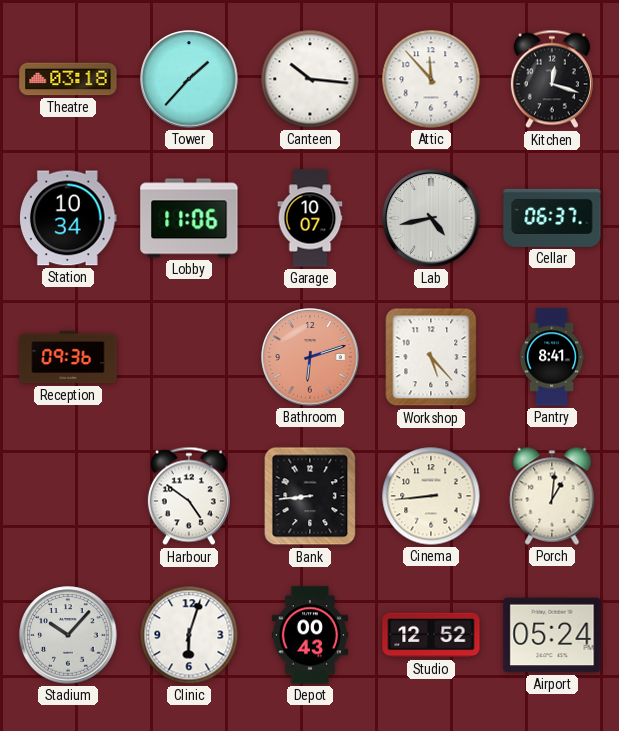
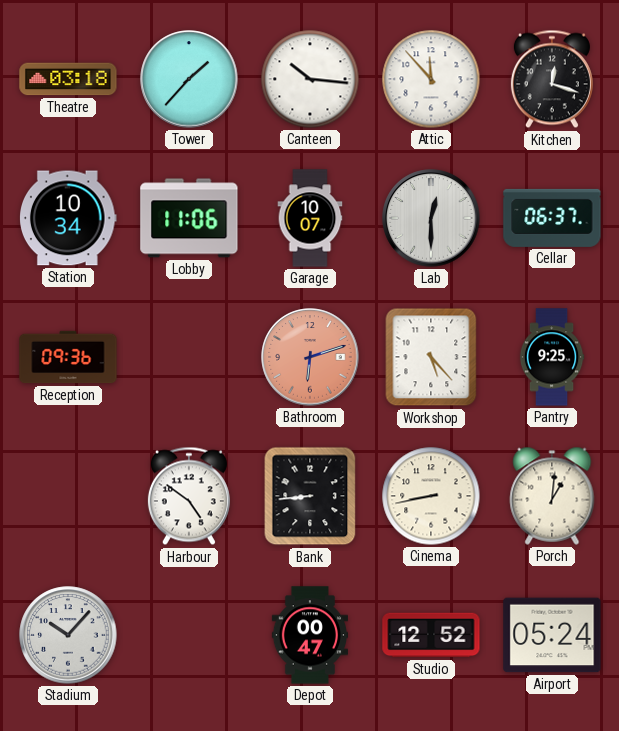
Lab: 4:43 -> 12:30
Pantry: 8:41 -> 9:25
Cinema: 8:44 -> 8:43
Clinic: 6:03 -> none
Depot: 00:43 -> 00:47
